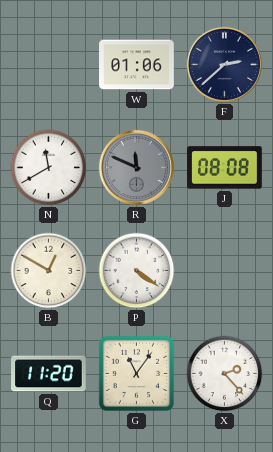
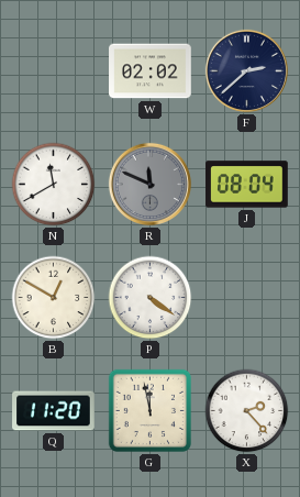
W: 01:06 -> 02:02
J: 08:08 -> 08:04
G: 11:06 -> 11:58
